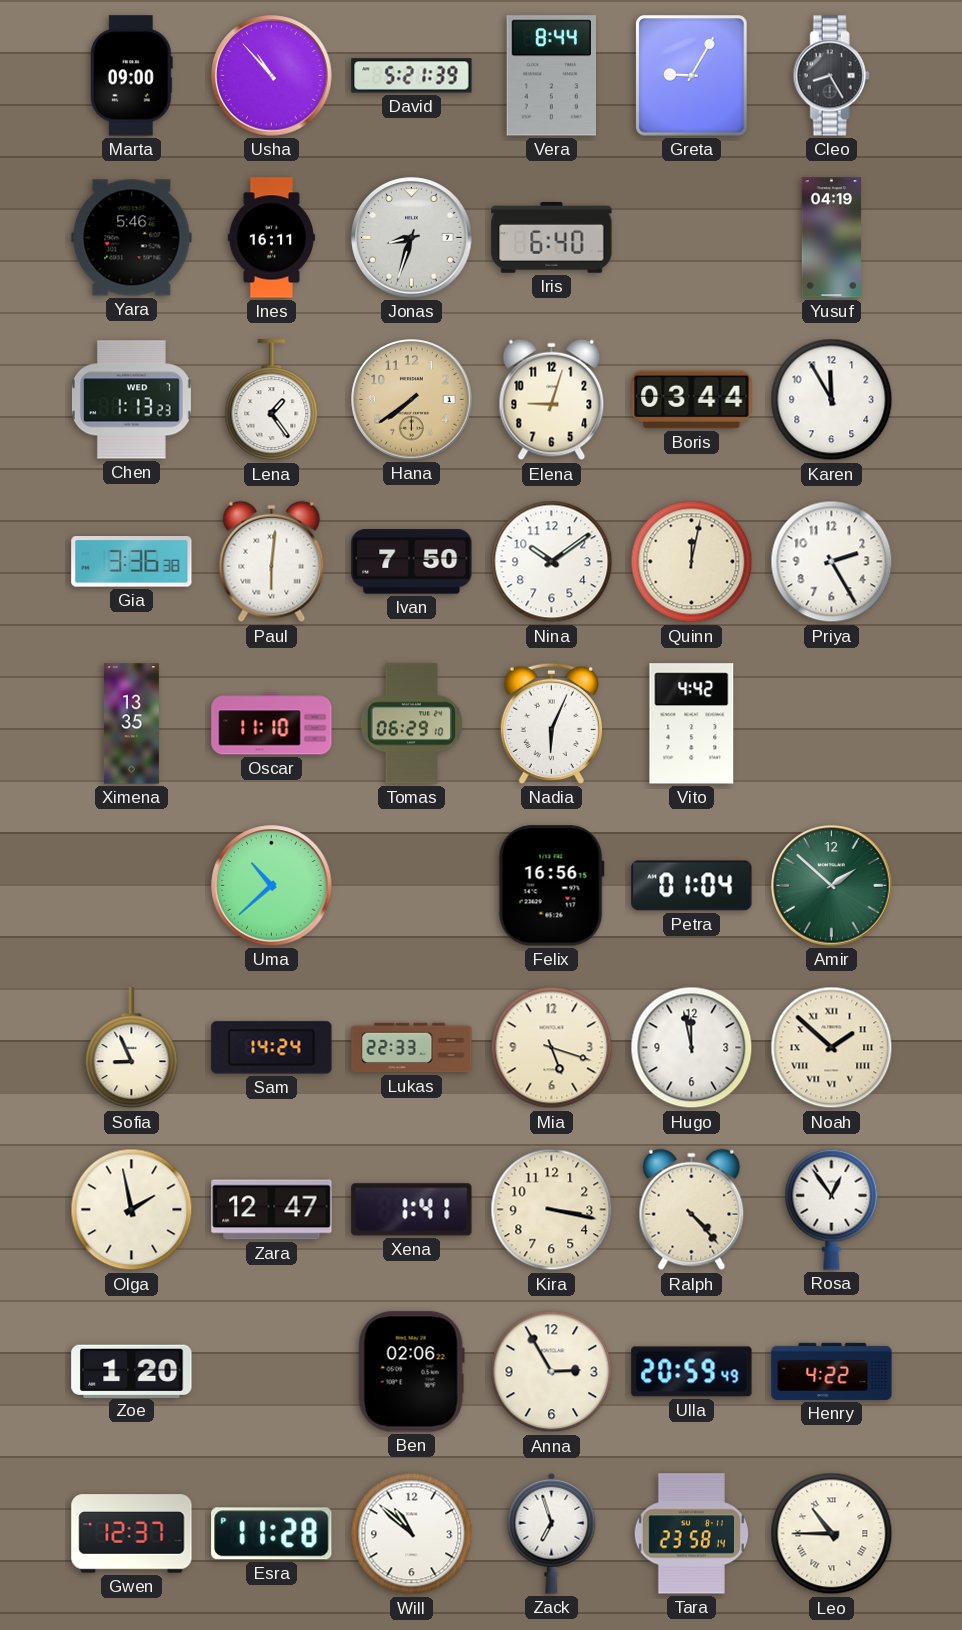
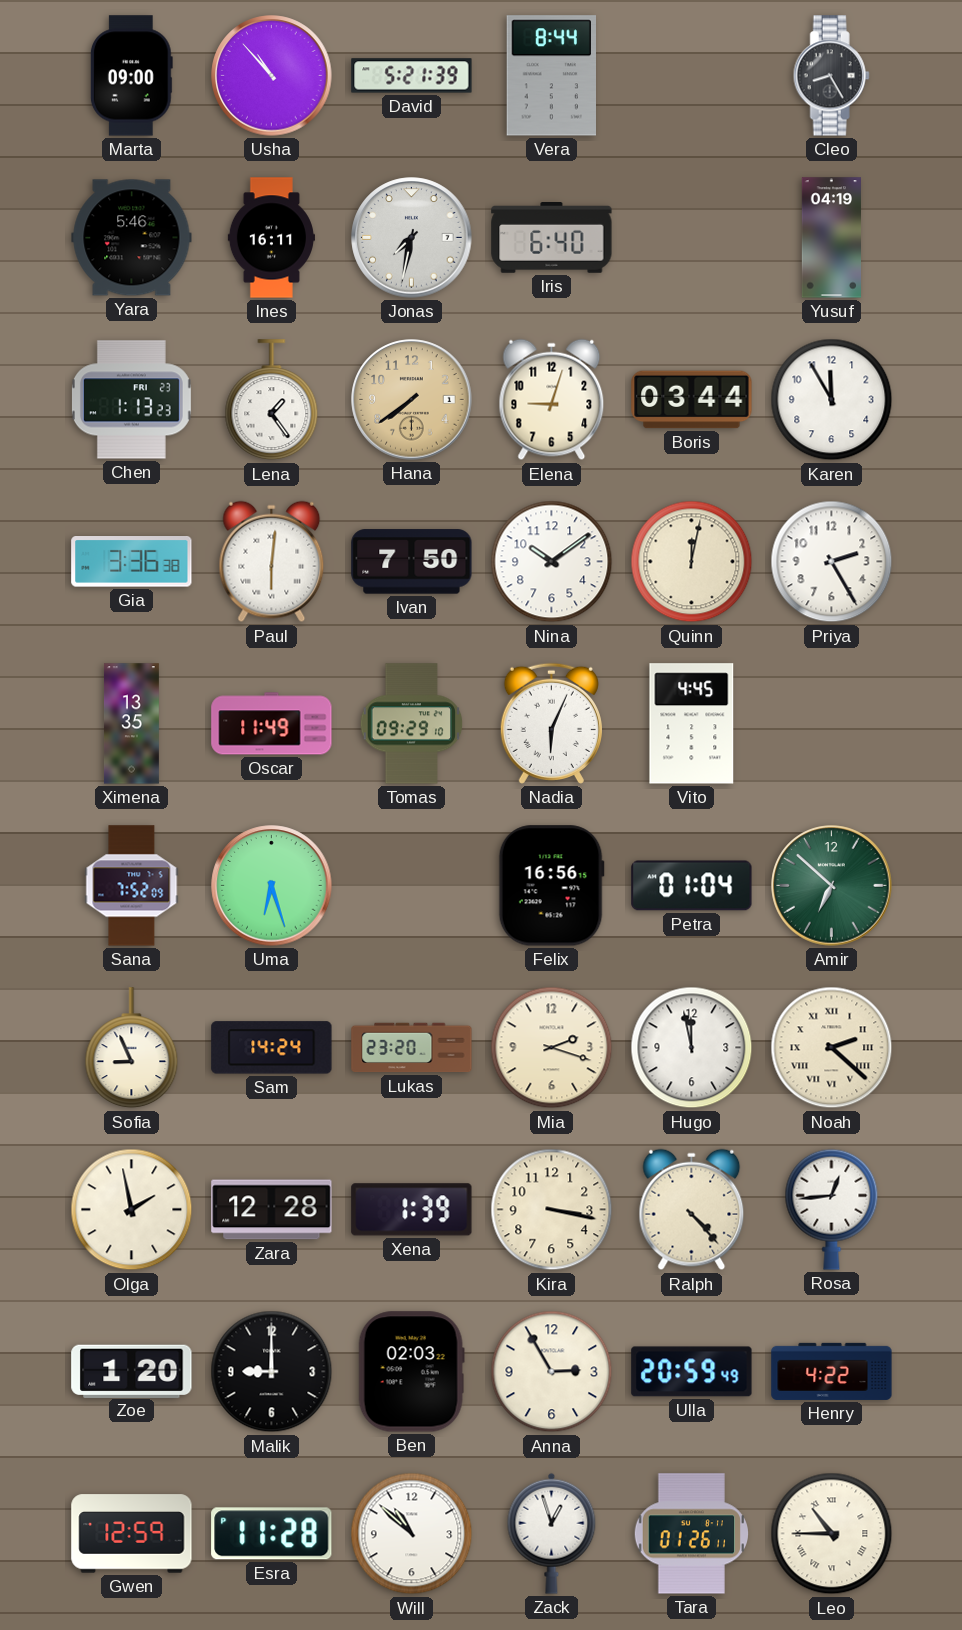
Greta: 9:05 -> none
Jonas: 8:33 -> 7:32
Chen date: WED 7 -> FRI 23
Oscar: 11:10 -> 11:49
Tomas: 06:29 -> 09:29
Vito: 4:42 -> 4:45
Sana: none -> 7:52
Uma: 10:38 -> 6:27
Amir: 1:52 -> 6:52
Lukas: 22:33 -> 23:20
Mia: 5:18 -> 2:18
Noah: 1:52 -> 2:22
Zara: 12:47 -> 12:28
Xena: 1:41 -> 1:39
Rosa: 12:54 -> 12:44
Malik: none -> 9:00
Ben: 02:06 -> 02:03
Gwen: 12:37 -> 12:59
Zack: 6:57 -> 12:57
Tara: 23:58 -> 01:26
